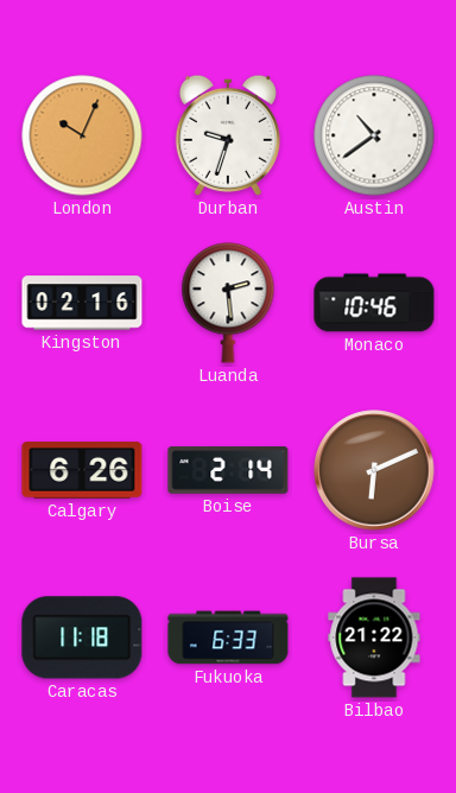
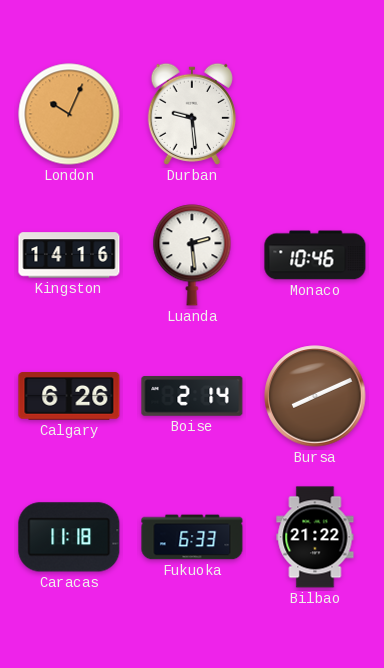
Durban: 9:33 -> 9:29
Austin: 10:39 -> none
Kingston: 02:16 -> 14:16
Bursa: 6:11 -> 8:11
